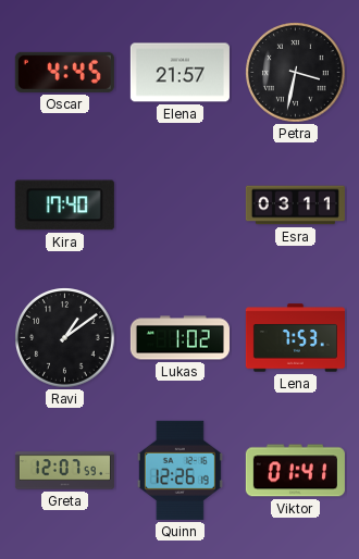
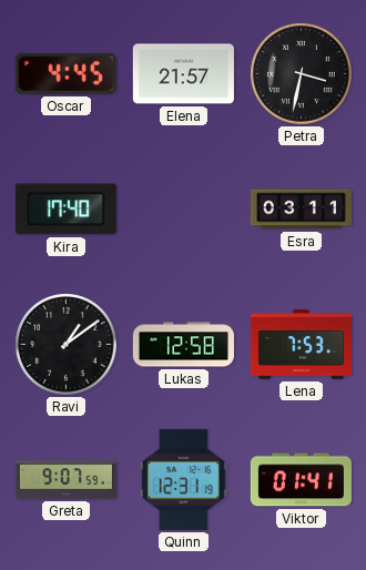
Lukas: 1:02 -> 12:58
Greta: 12:07 -> 9:07
Quinn: 12:26 -> 12:31
